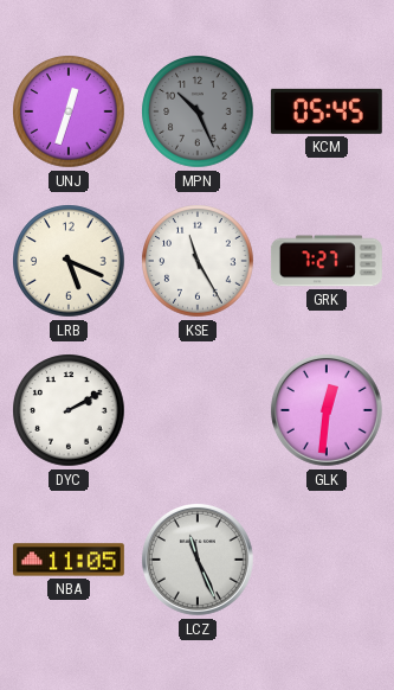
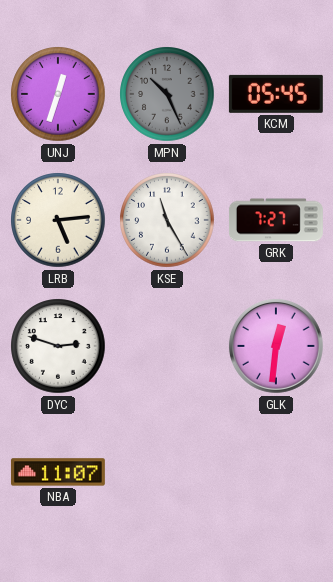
LRB: 5:19 -> 5:14
DYC: 2:10 -> 2:48
NBA: 11:05 -> 11:07
LCZ: 11:26 -> none
